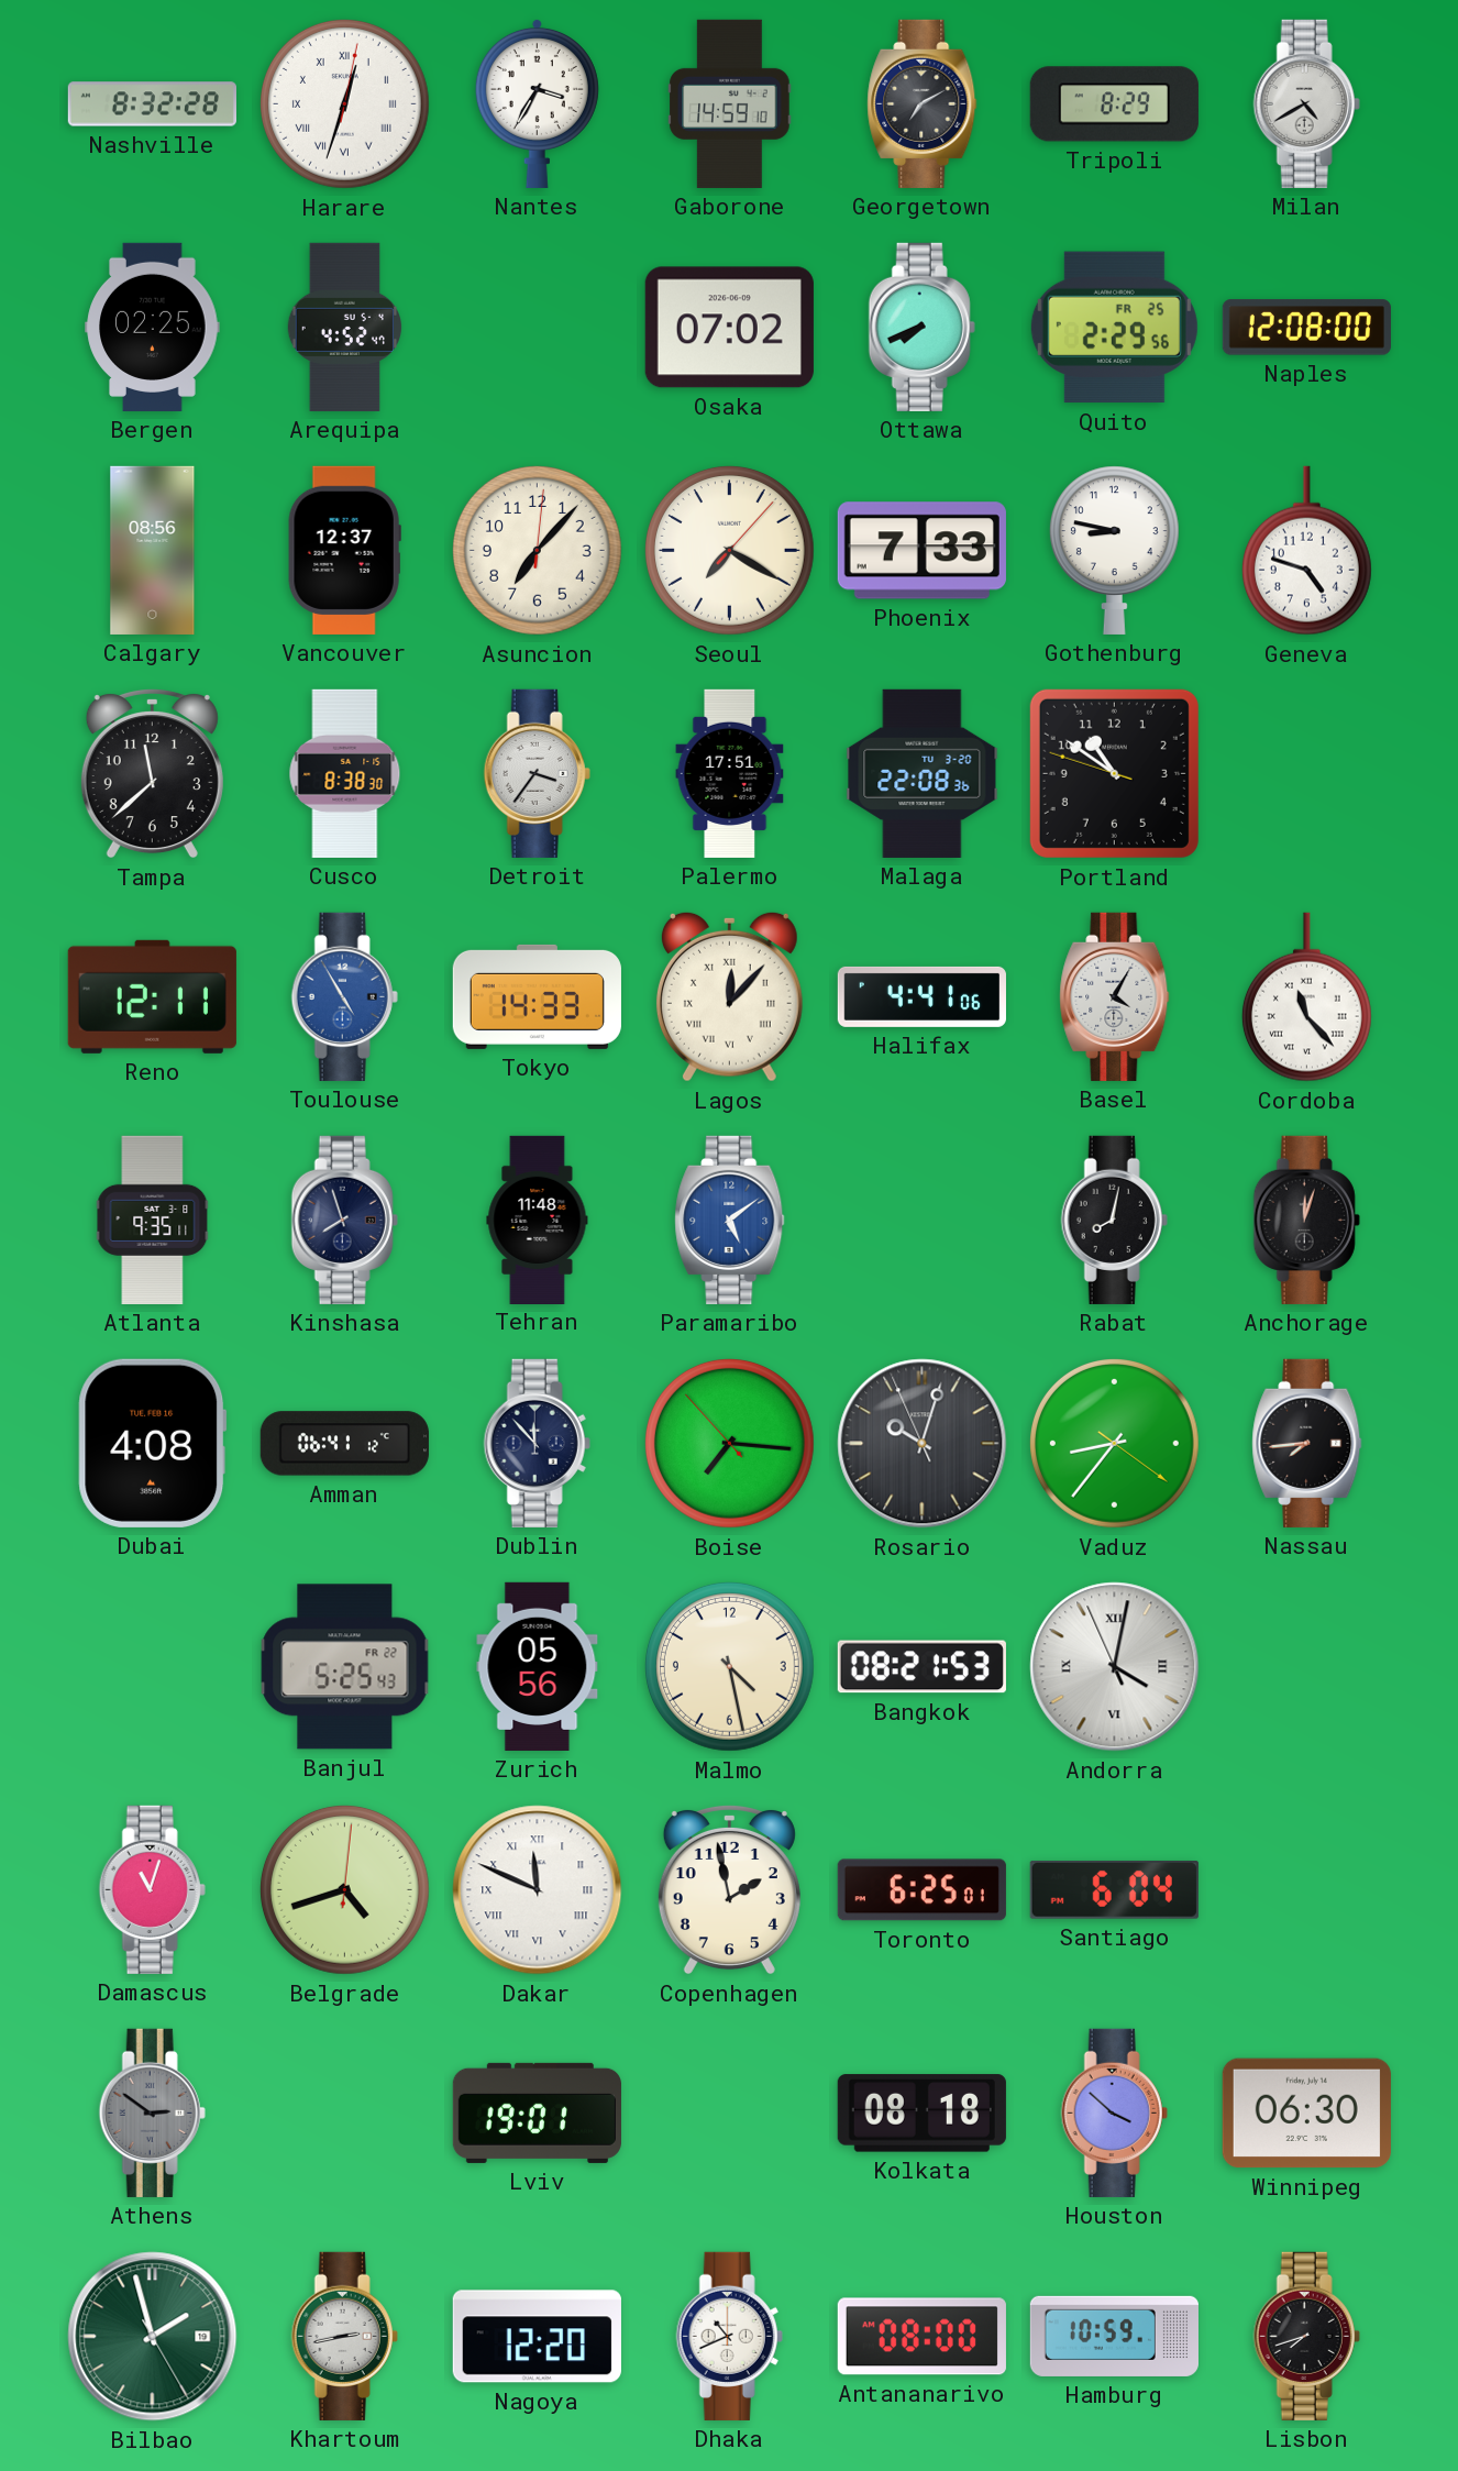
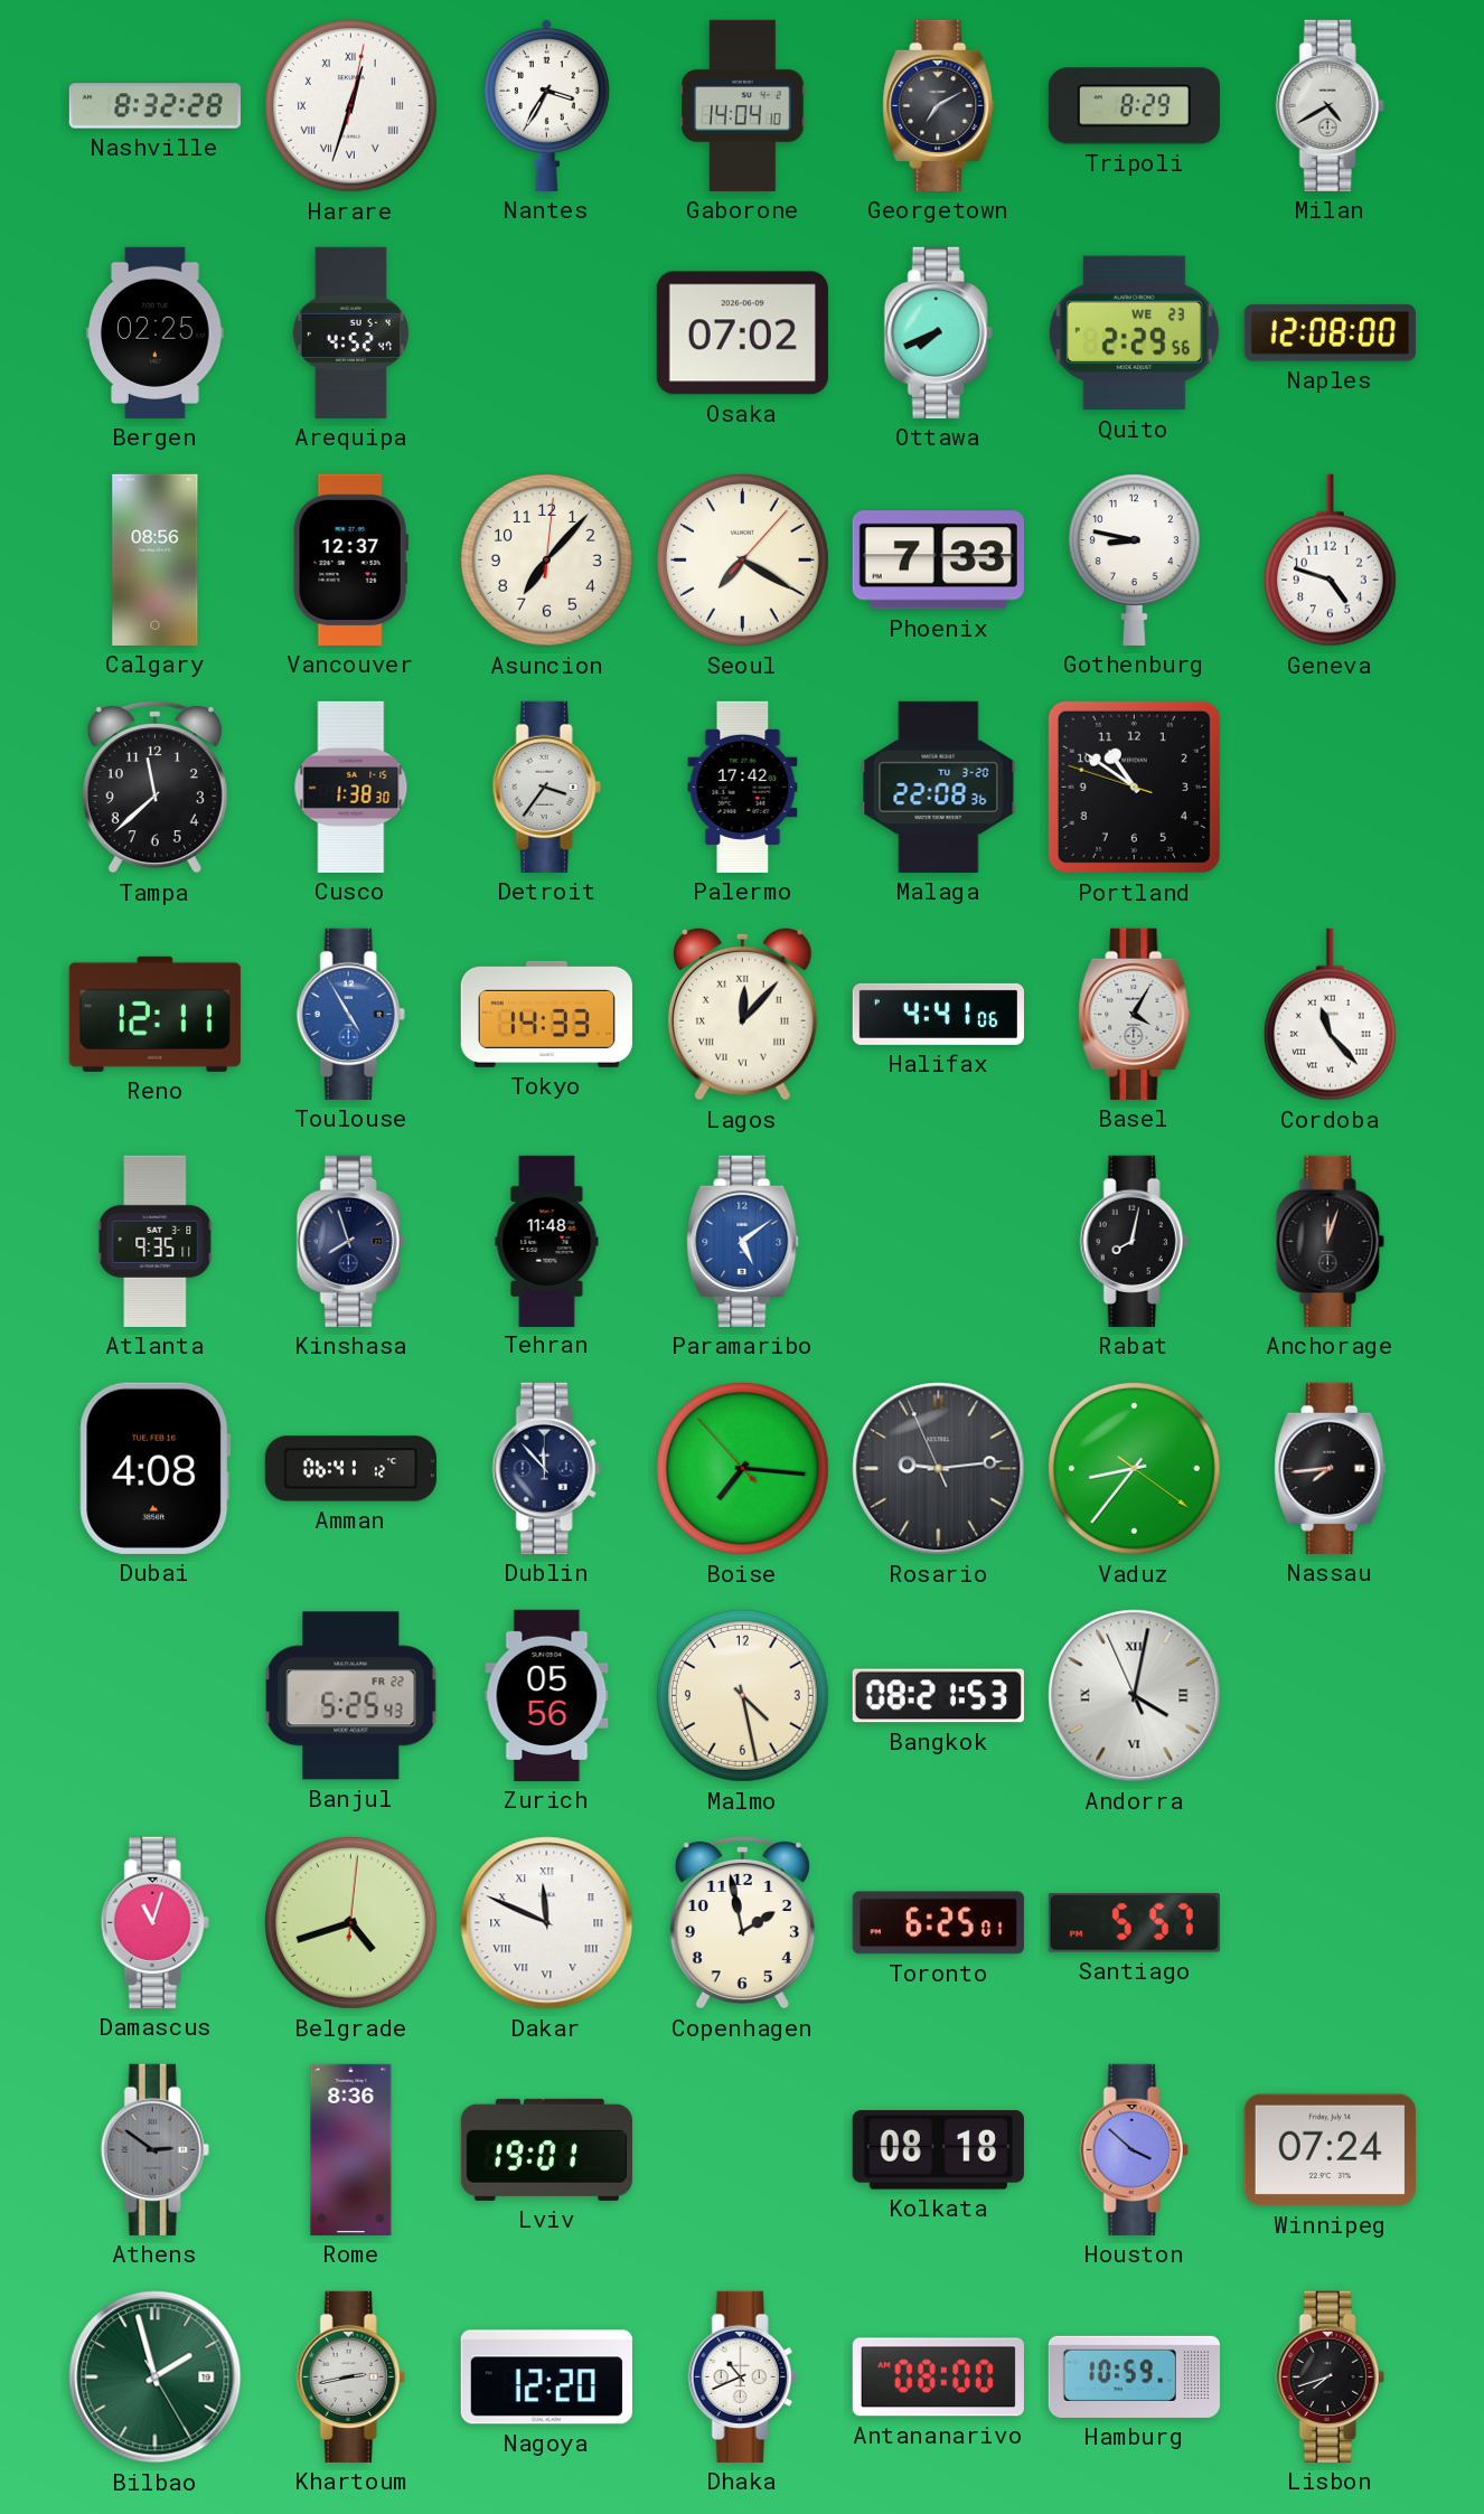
Gaborone: 14:59 -> 14:04
Quito date: FR 25 -> WE 23
Cusco: 8:38 -> 1:38
Palermo: 17:51 -> 17:42
Rosario: 10:02 -> 9:13
Santiago: 6:04 -> 5:57
Rome: none -> 8:36
Winnipeg: 06:30 -> 07:24
